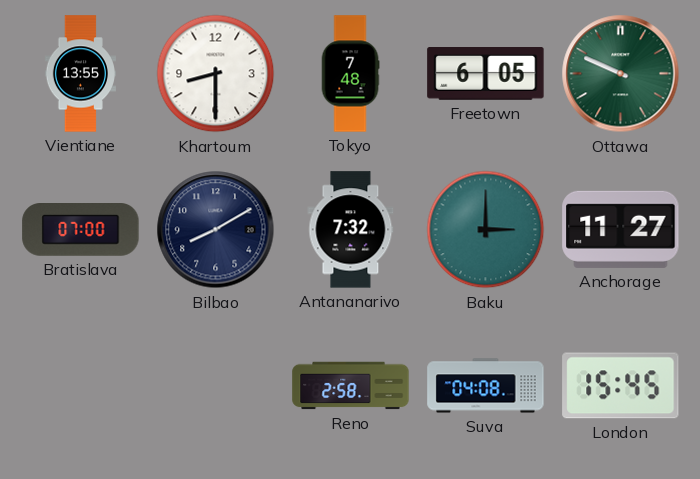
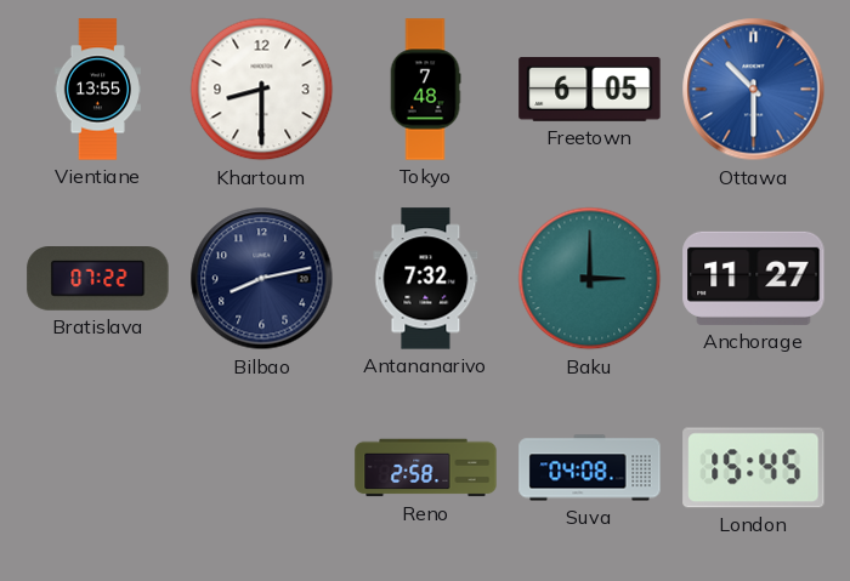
Ottawa: 9:49 -> 10:30
Ottawa dial: green -> blue
Bratislava: 07:00 -> 07:22
Bilbao: 8:10 -> 8:13
